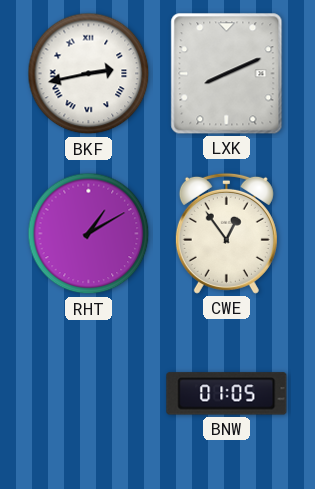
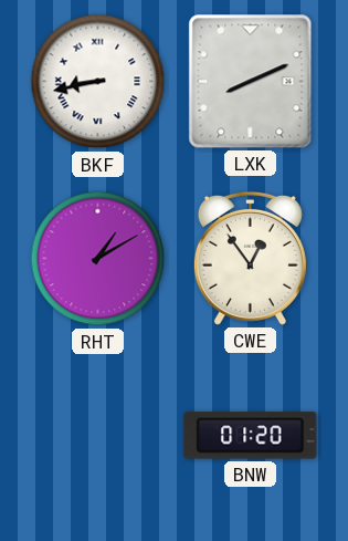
BKF: 2:43 -> 8:43
BNW: 01:05 -> 01:20
